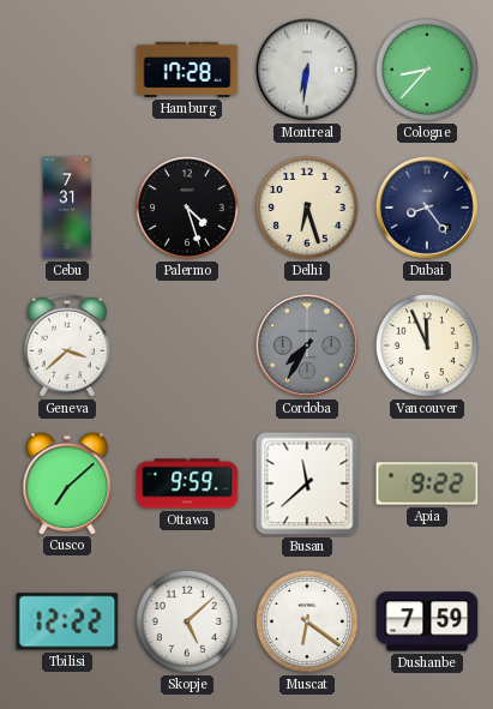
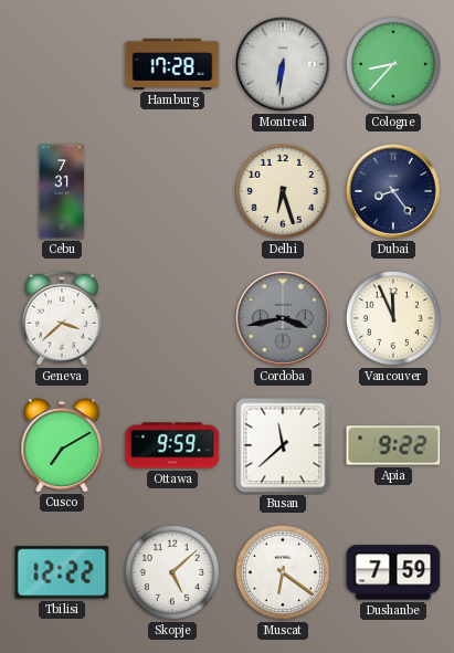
Palermo: 4:27 -> none
Cordoba: 7:35 -> 3:43
Cusco: 7:08 -> 7:10
